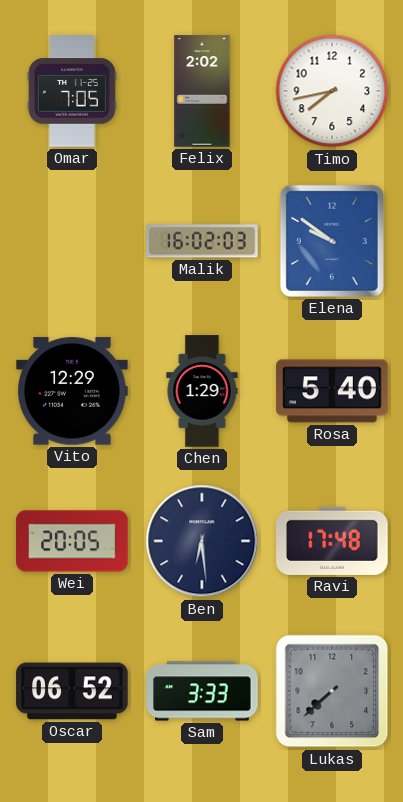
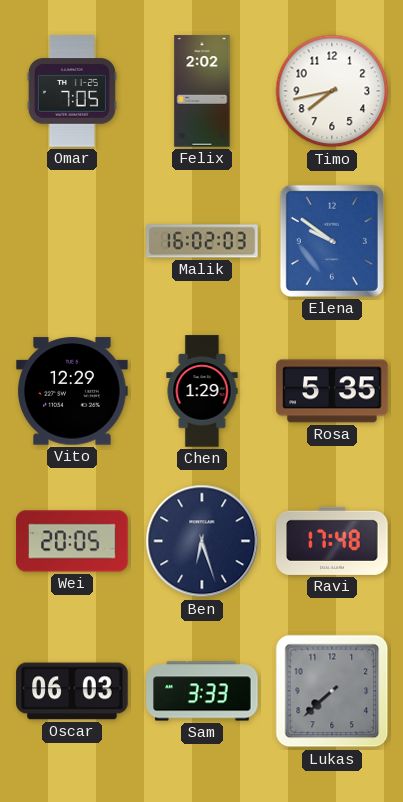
Rosa: 5:40 -> 5:35
Ben: 6:29 -> 6:27
Oscar: 06:52 -> 06:03
